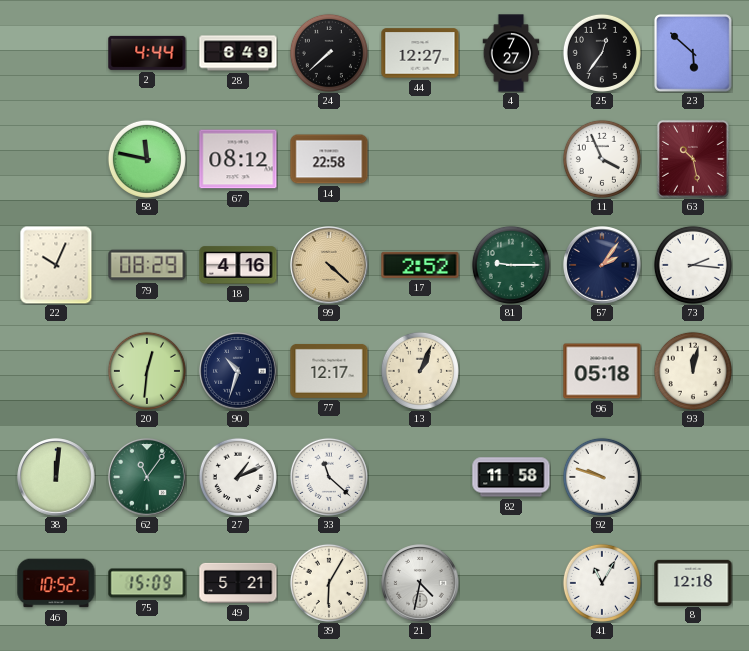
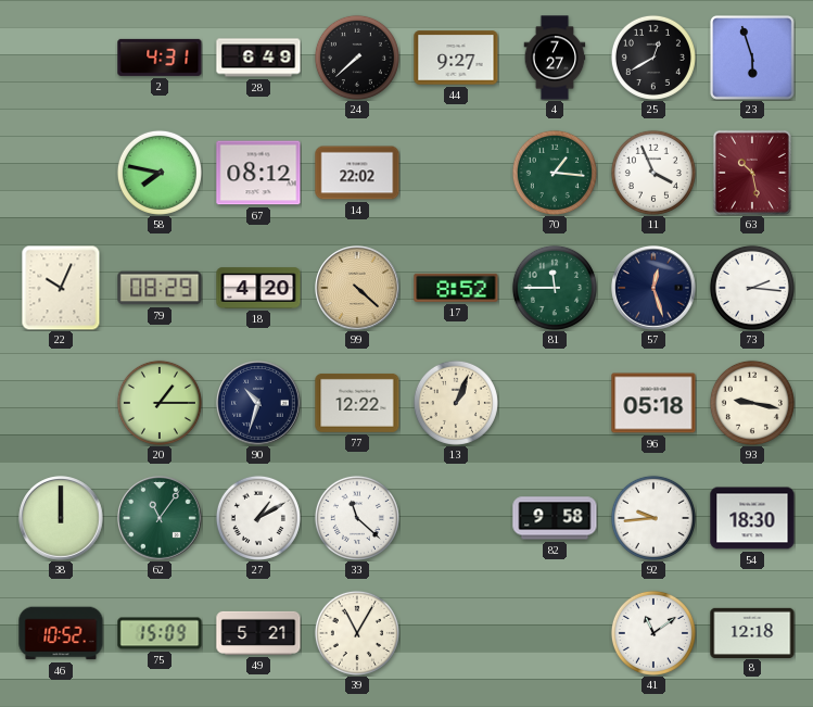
2: 4:44 -> 4:31
44: 12:27 -> 9:27
25: 12:36 -> 12:40
23: 5:52 -> 5:57
58: 11:47 -> 7:47
14: 22:58 -> 22:02
70: none -> 1:16
18: 4:16 -> 4:20
17: 2:52 -> 8:52
81: 9:15 -> 11:45
57: 2:06 -> 12:27
20: 12:31 -> 1:15
77: 12:17 -> 12:22
93: 12:02 -> 9:17
38: 12:01 -> 12:00
27: 1:11 -> 1:10
82: 11:58 -> 9:58
92: 9:48 -> 9:44
54: none -> 18:30
39: 6:05 -> 11:05
21: 4:32 -> none
41: 11:05 -> 11:09
